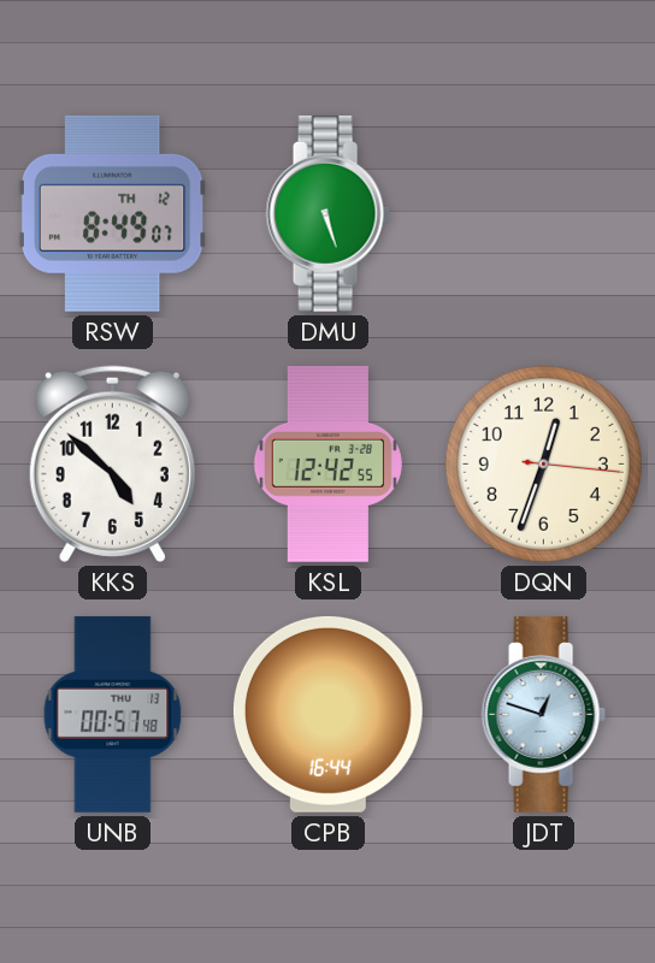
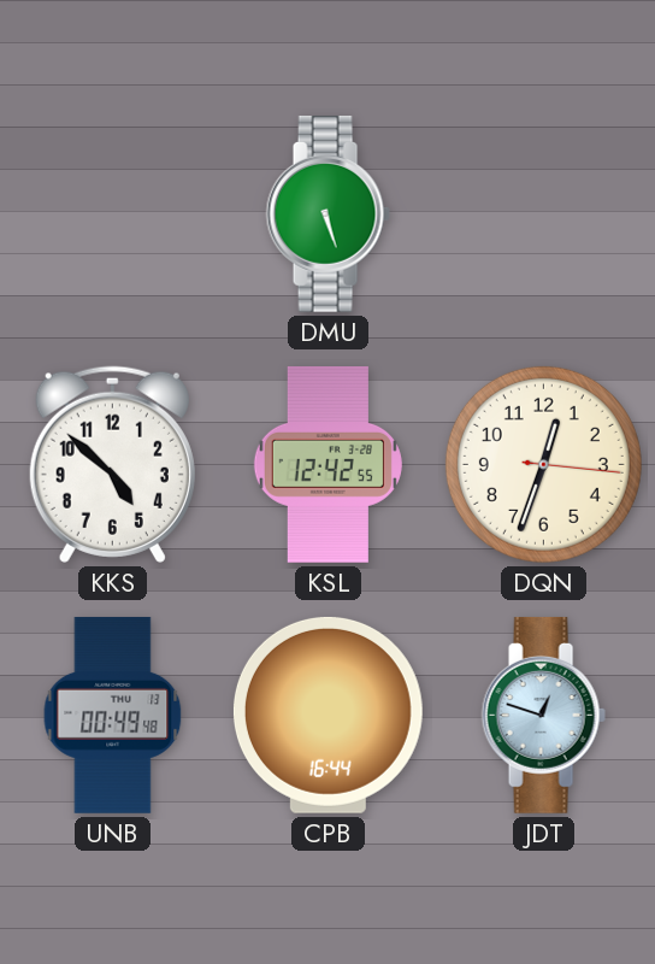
RSW: 8:49 -> none
UNB: 00:57 -> 00:49
